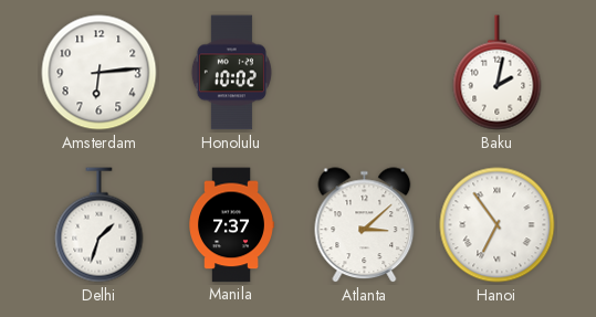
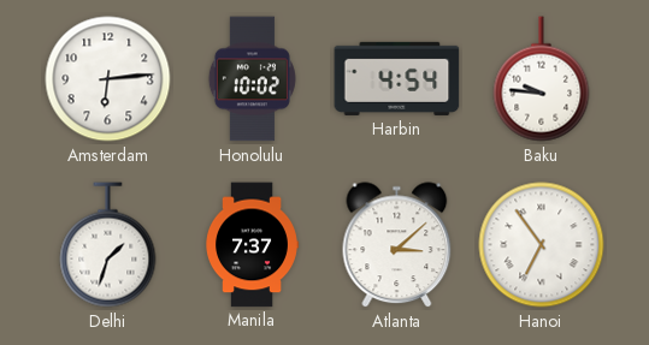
Harbin: none -> 4:54
Baku: 2:02 -> 9:46
